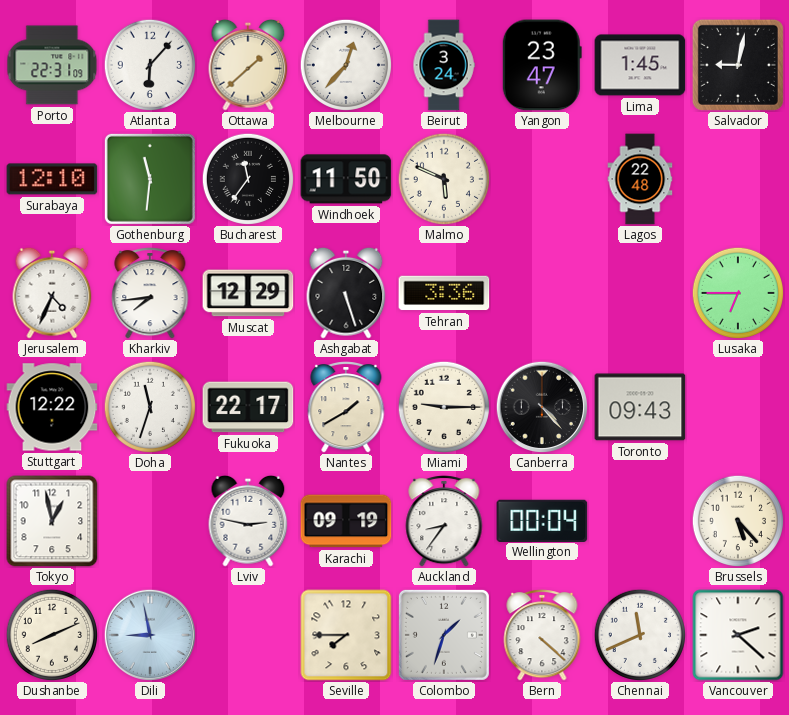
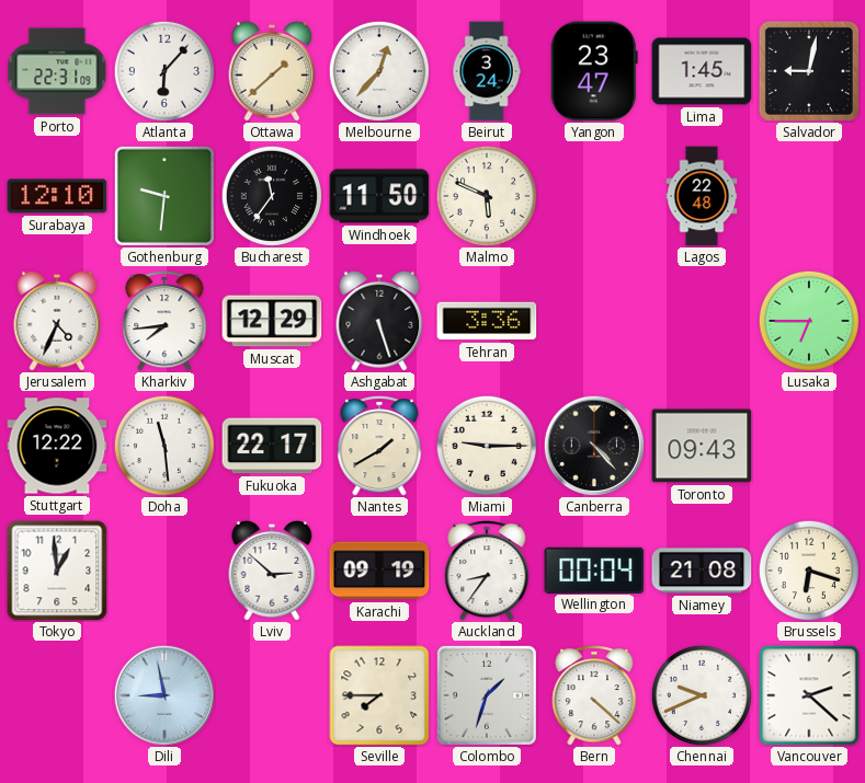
Gothenburg: 11:31 -> 9:31
Doha: 11:33 -> 11:29
Tokyo: 12:58 -> 12:59
Lviv: 2:47 -> 2:52
Niamey: none -> 21:08
Brussels: 5:23 -> 6:18
Dushanbe: 8:11 -> none
Chennai: 11:41 -> 9:41
